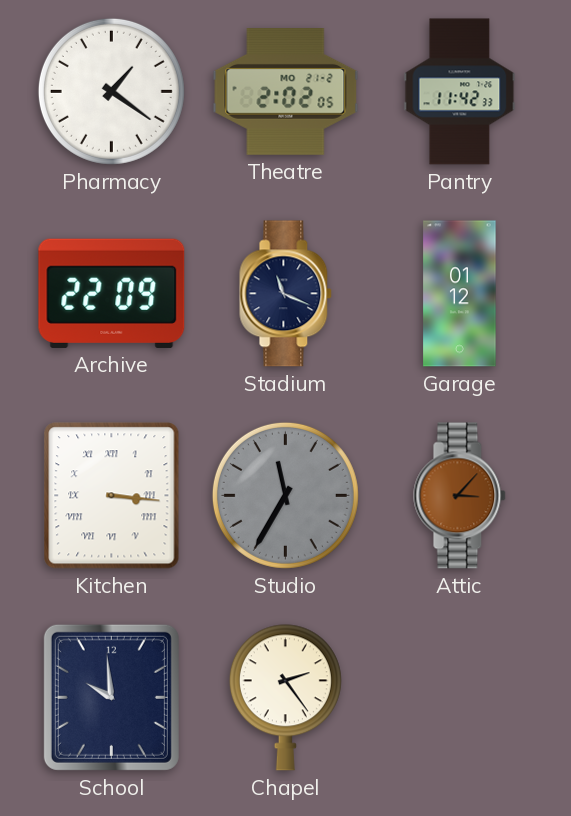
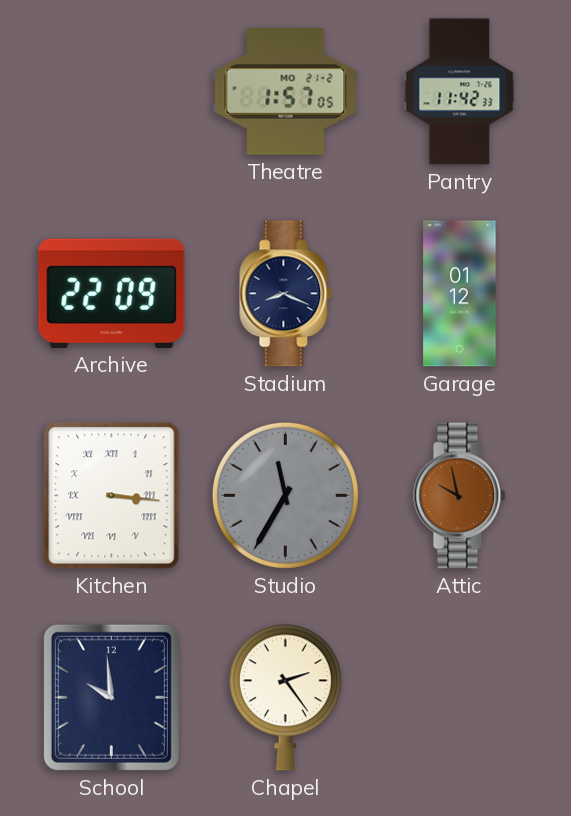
Pharmacy: 1:21 -> none
Theatre: 2:02 -> 1:57
Stadium: 11:19 -> 8:19
Attic: 3:07 -> 9:58
